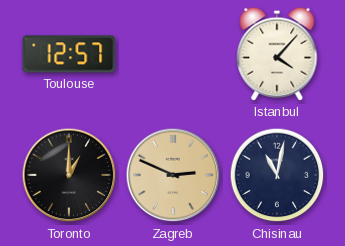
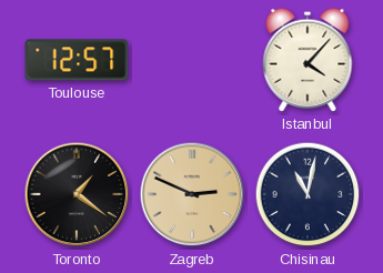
Toronto: 1:00 -> 1:21
